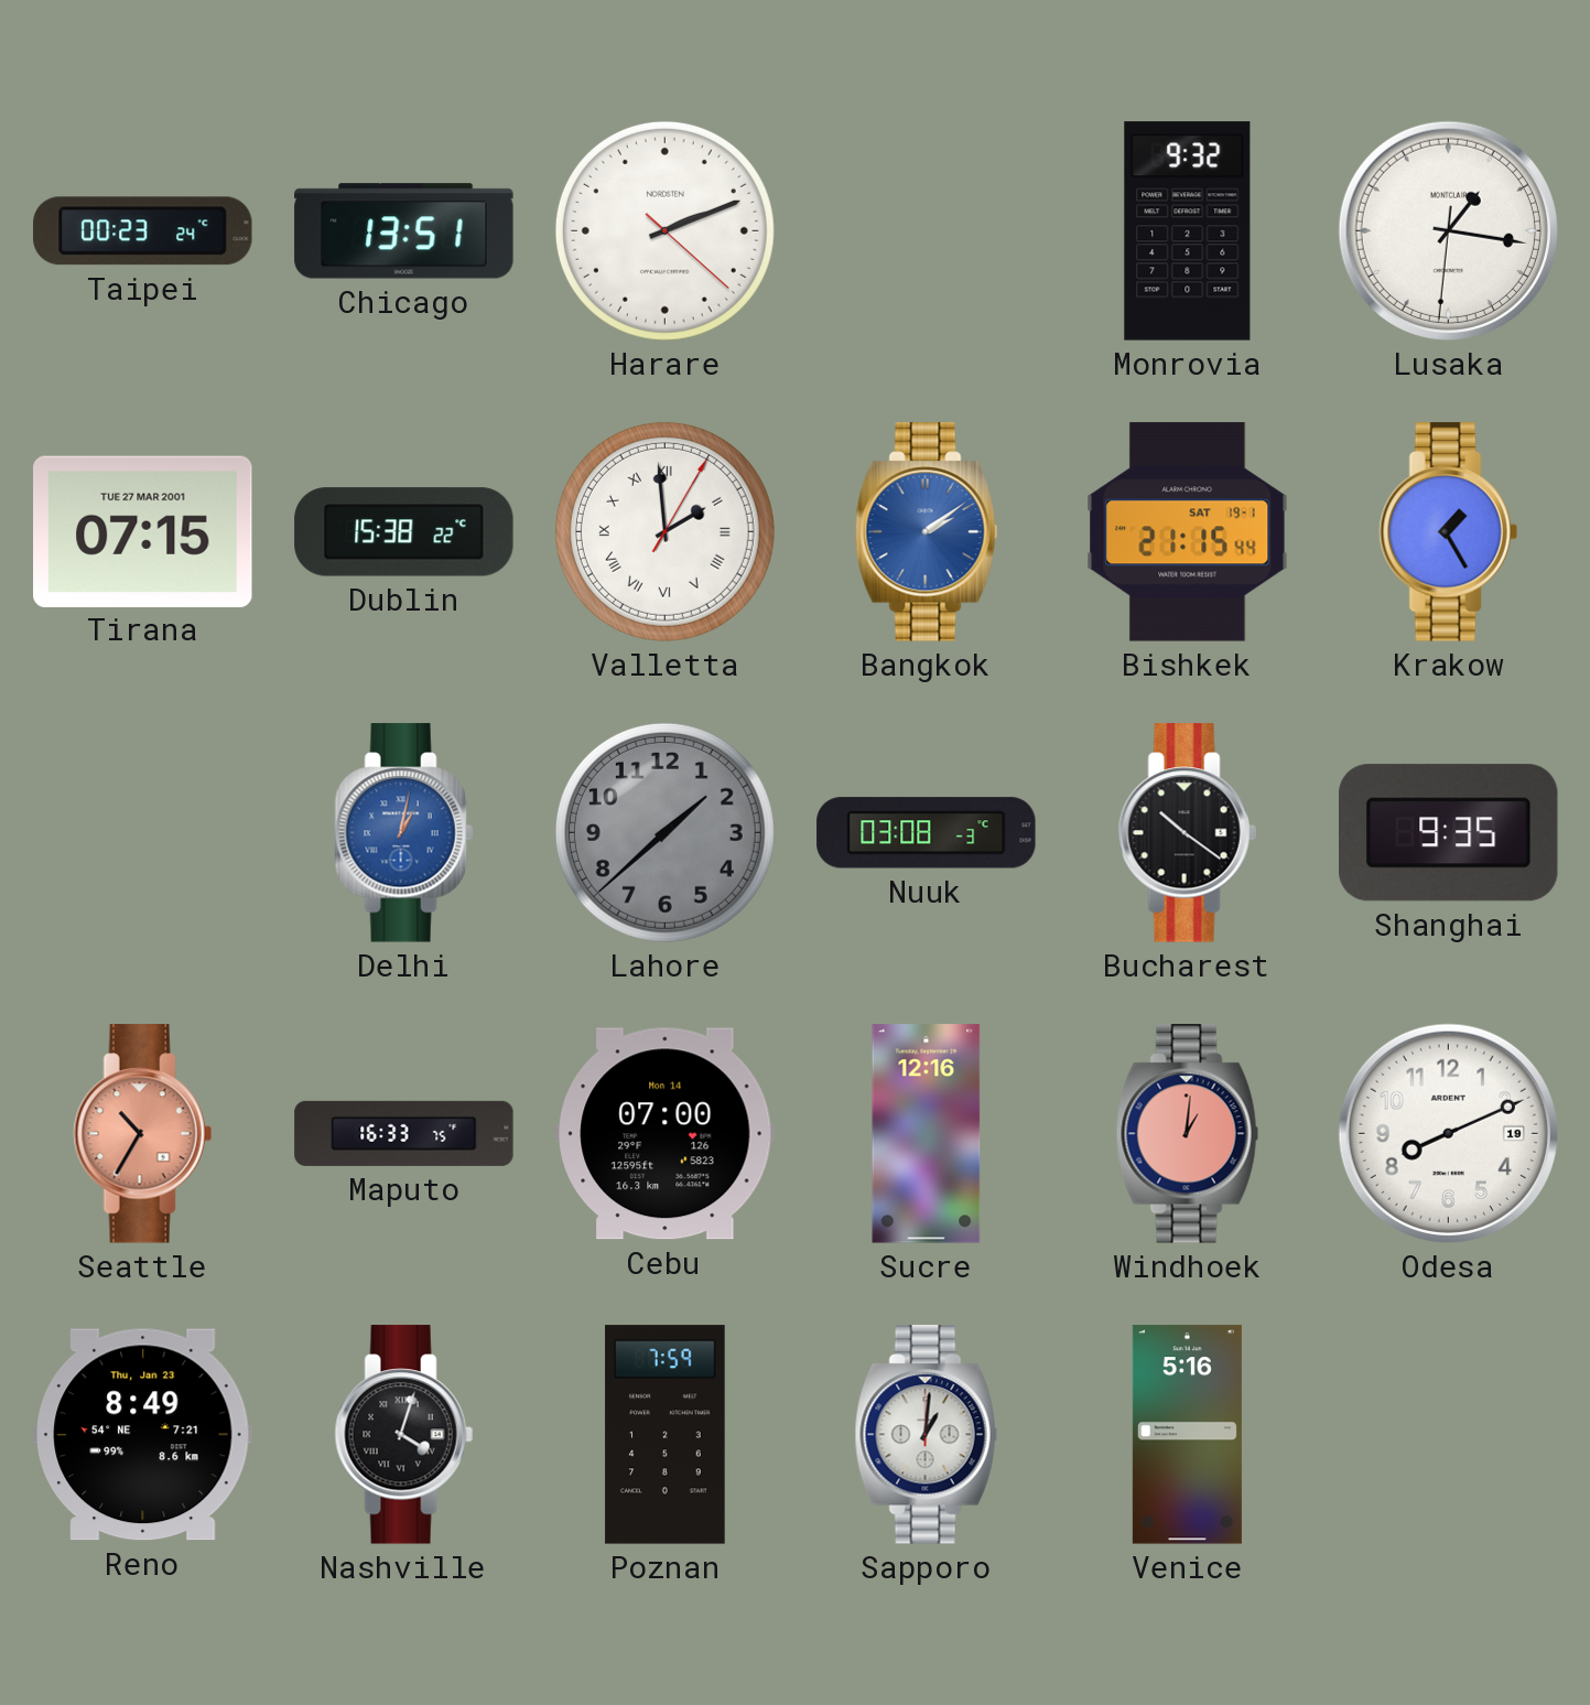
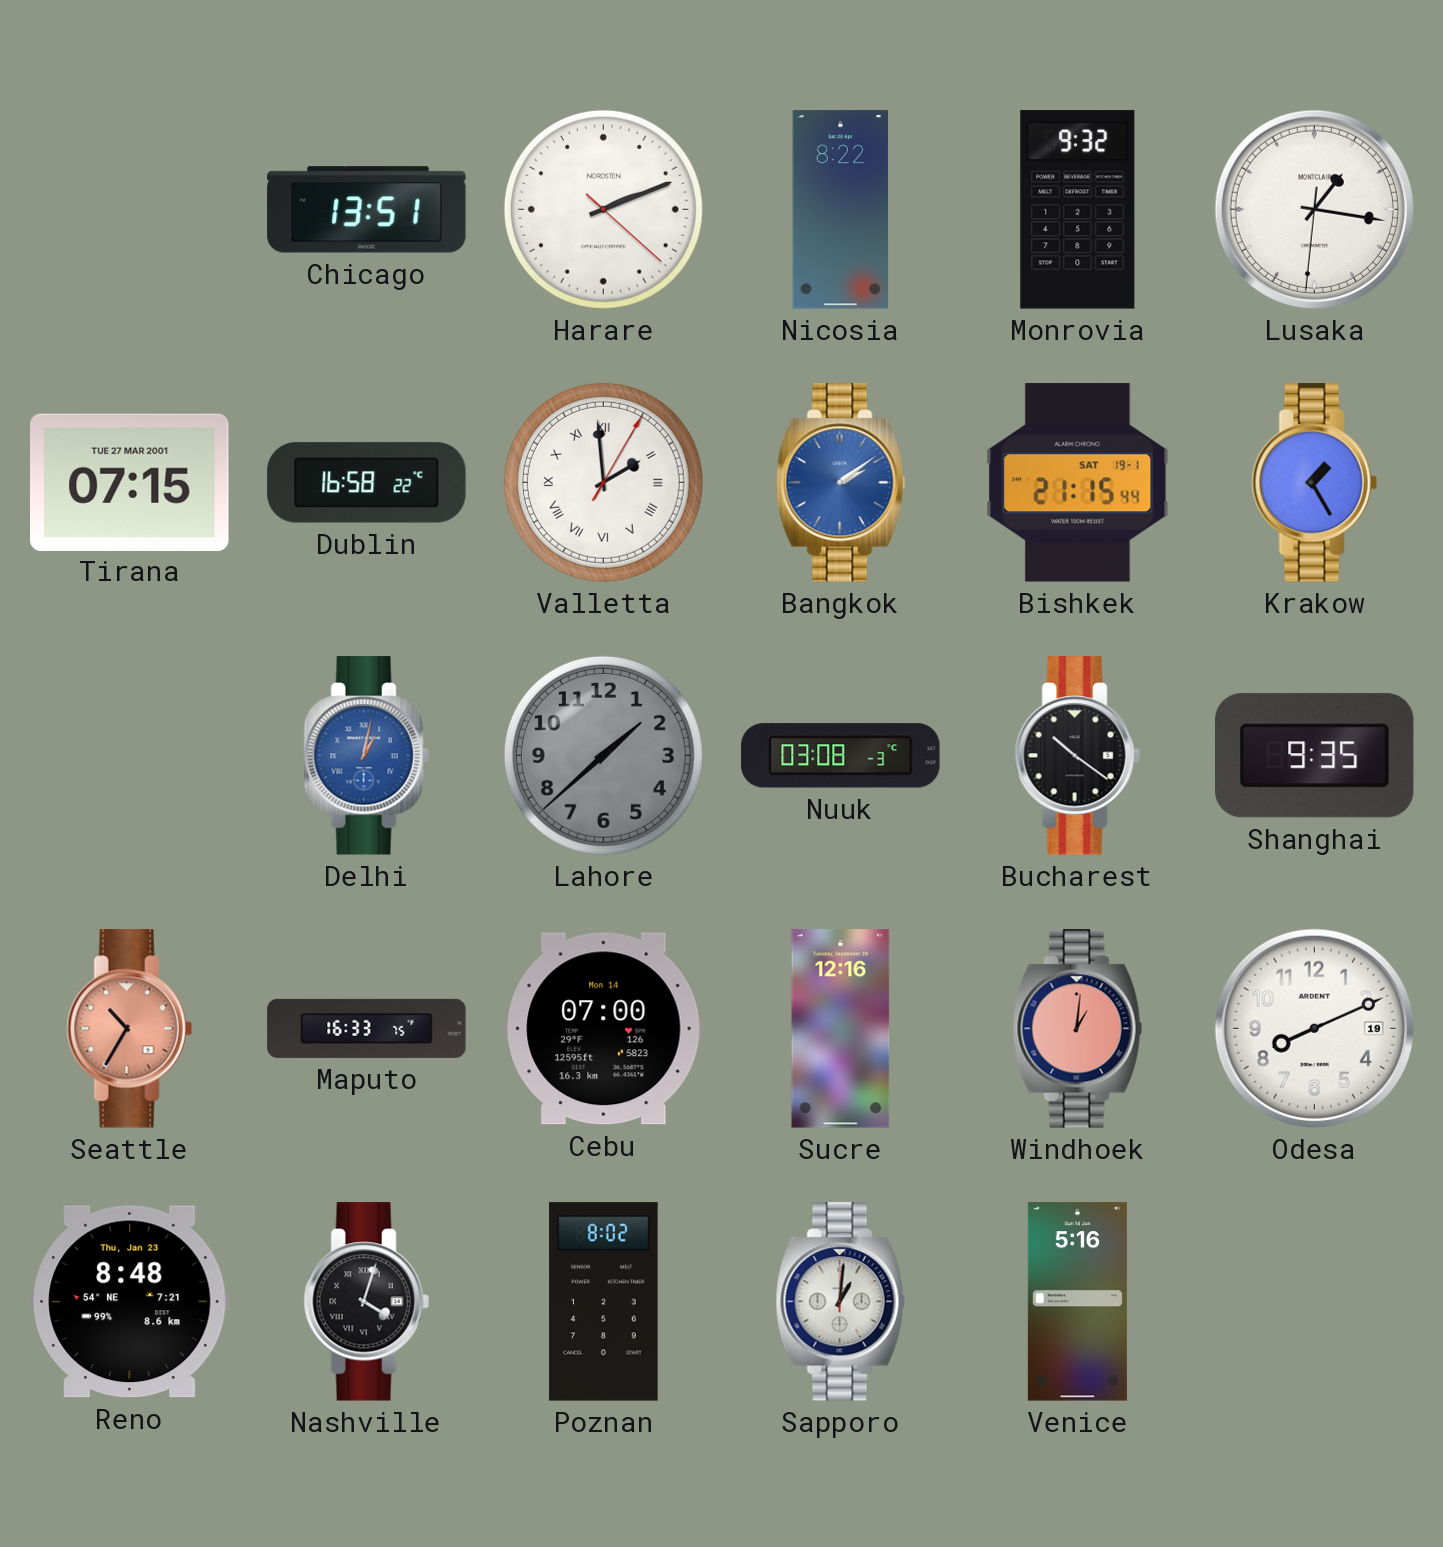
Taipei: 00:23 -> none
Nicosia: none -> 8:22
Dublin: 15:38 -> 16:58
Reno: 8:49 -> 8:48
Poznan: 7:59 -> 8:02
